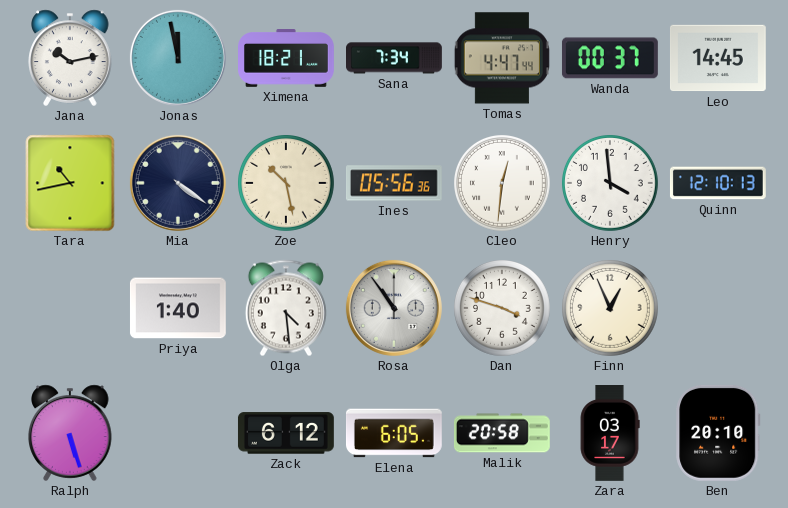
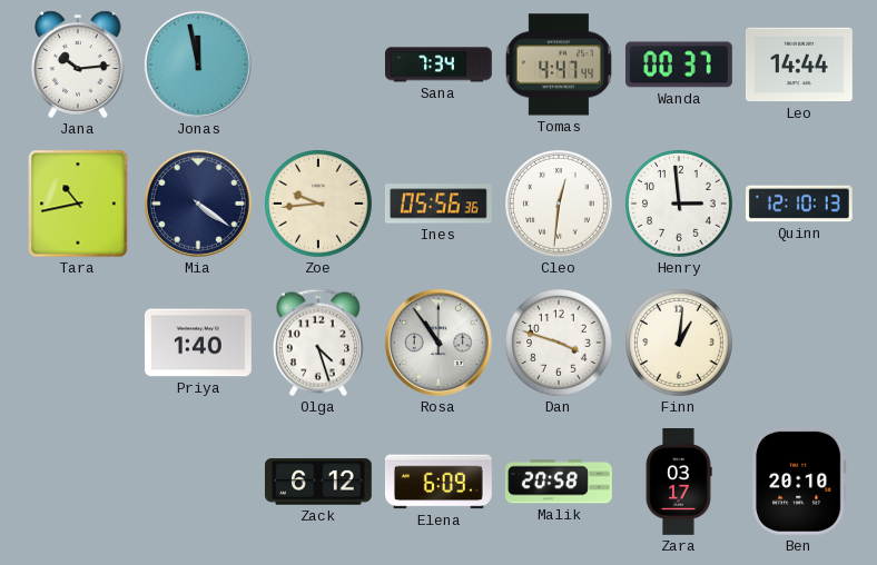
Jana: 10:13 -> 10:14
Ximena: 18:21 -> none
Leo: 14:45 -> 14:44
Zoe: 10:28 -> 9:44
Henry: 3:59 -> 2:59
Olga: 4:29 -> 4:27
Finn: 12:56 -> 1:01
Ralph: 5:27 -> none
Elena: 6:05 -> 6:09
